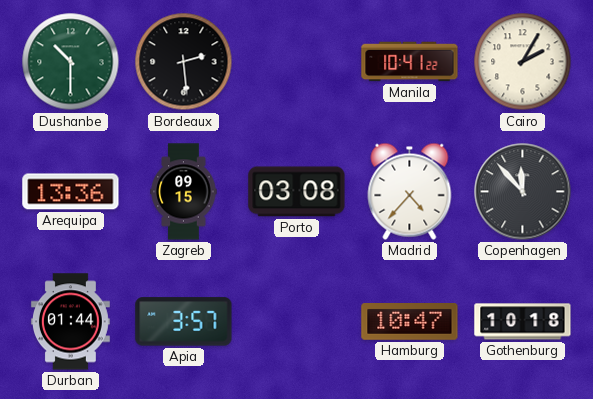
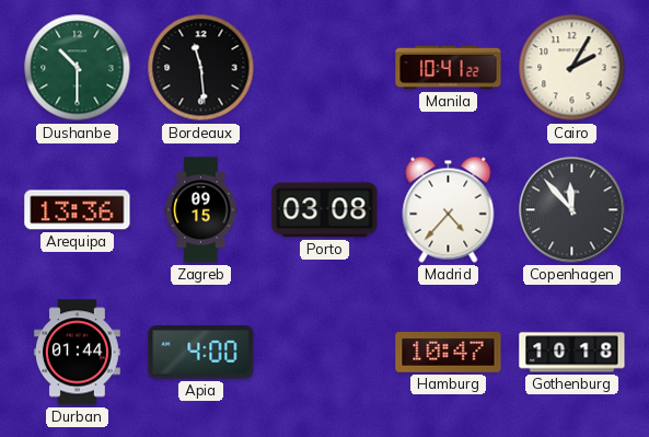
Bordeaux: 2:29 -> 11:29
Apia: 3:57 -> 4:00
